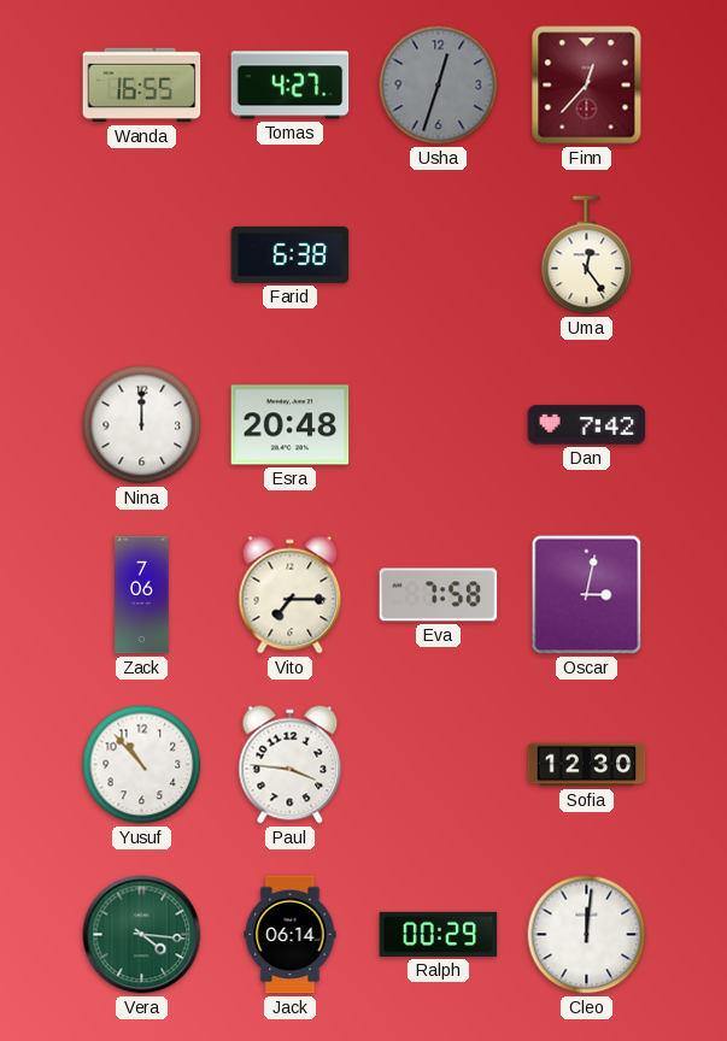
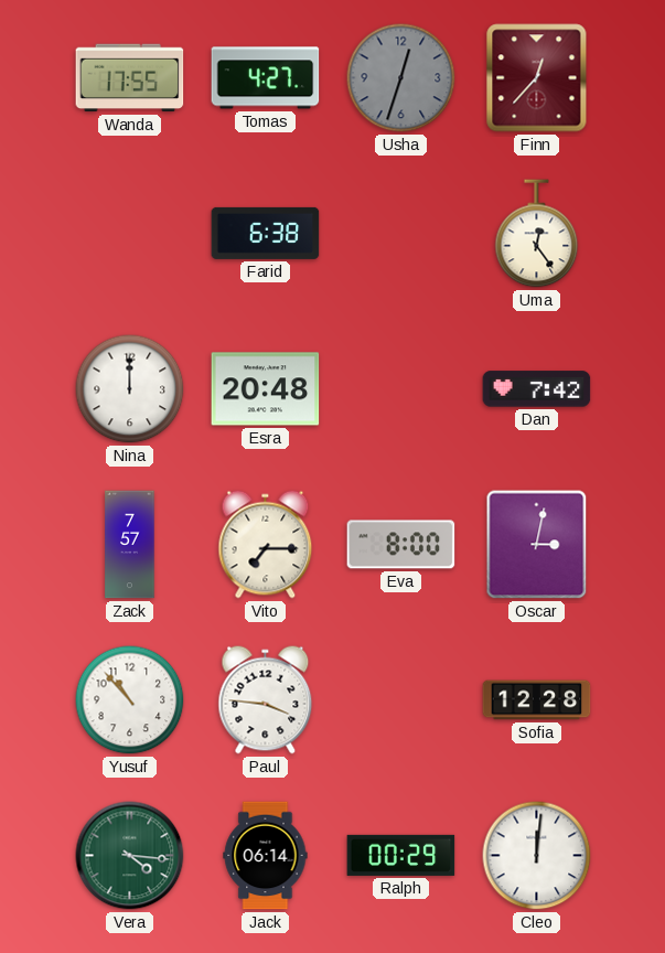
Wanda: 16:55 -> 17:55
Zack: 7:06 -> 7:57
Eva: 7:58 -> 8:00
Sofia: 12:30 -> 12:28
